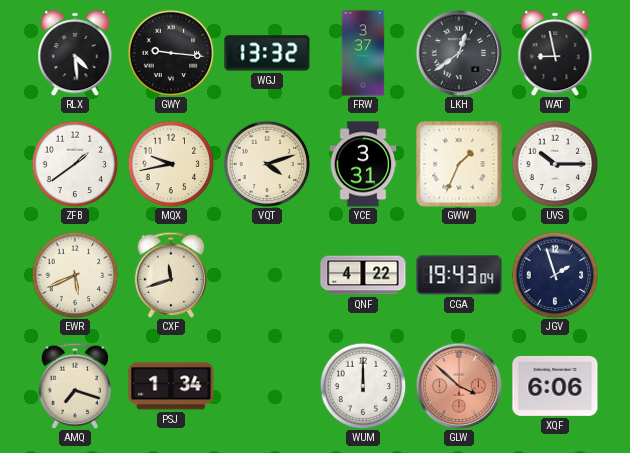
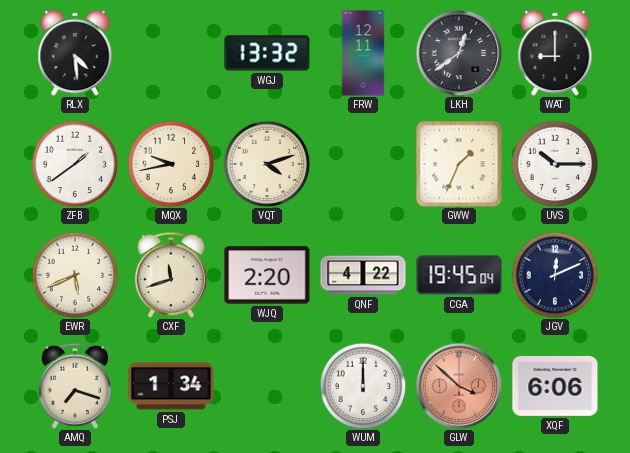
GWY: 9:16 -> none
FRW: 3:37 -> 12:11
WAT: 8:58 -> 9:00
YCE: 3:31 -> none
WJQ: none -> 2:20
CGA: 19:43 -> 19:45
JGV: 1:57 -> 12:11
